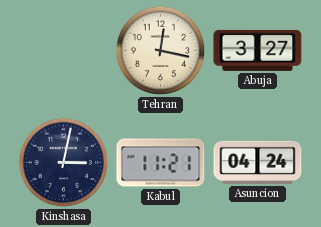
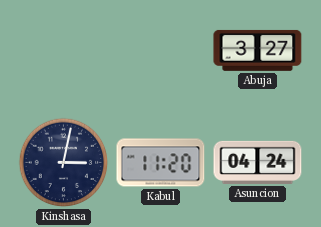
Tehran: 12:17 -> none
Kabul: 11:21 -> 11:20
